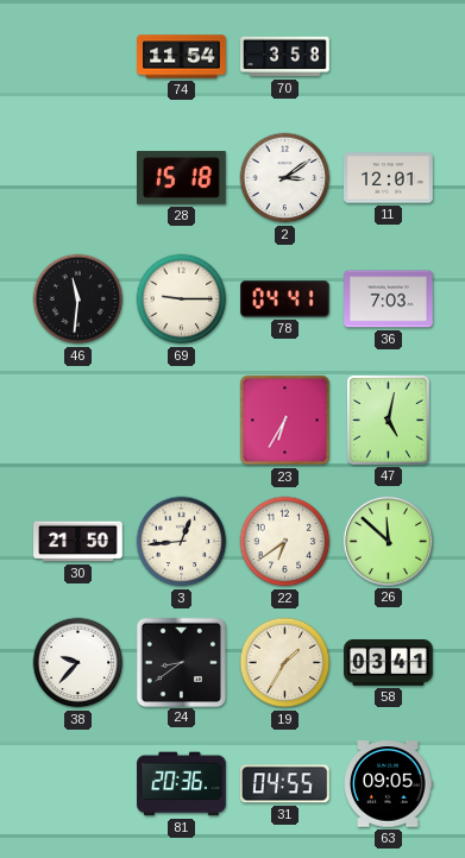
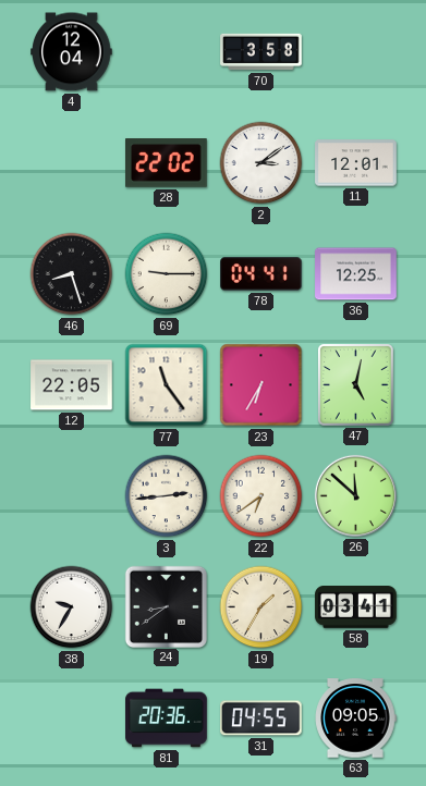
4: none -> 12:04
74: 11:54 -> none
28: 15:18 -> 22:02
46: 11:31 -> 8:27
36: 7:03 -> 12:25
12: none -> 22:05
77: none -> 11:24
30: 21:50 -> none
3: 12:44 -> 2:44
38: 9:37 -> 9:35
